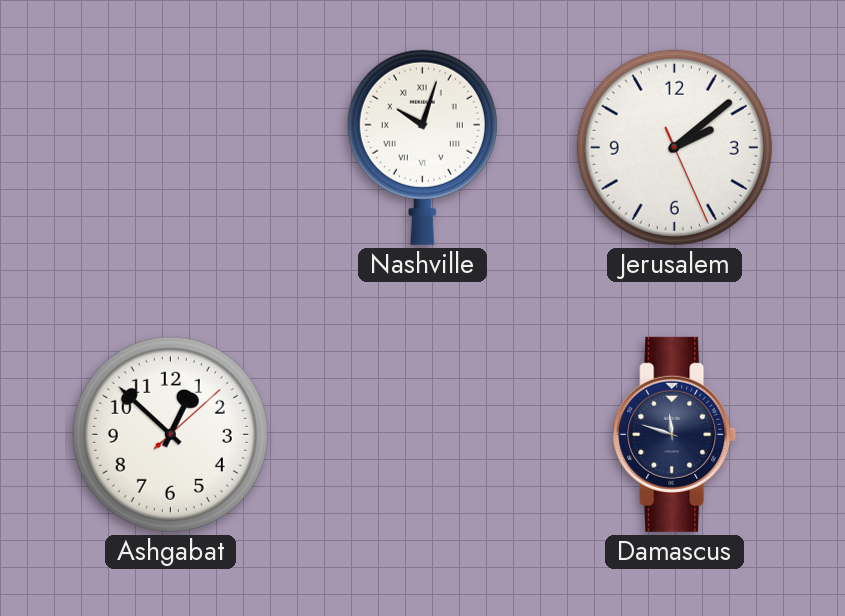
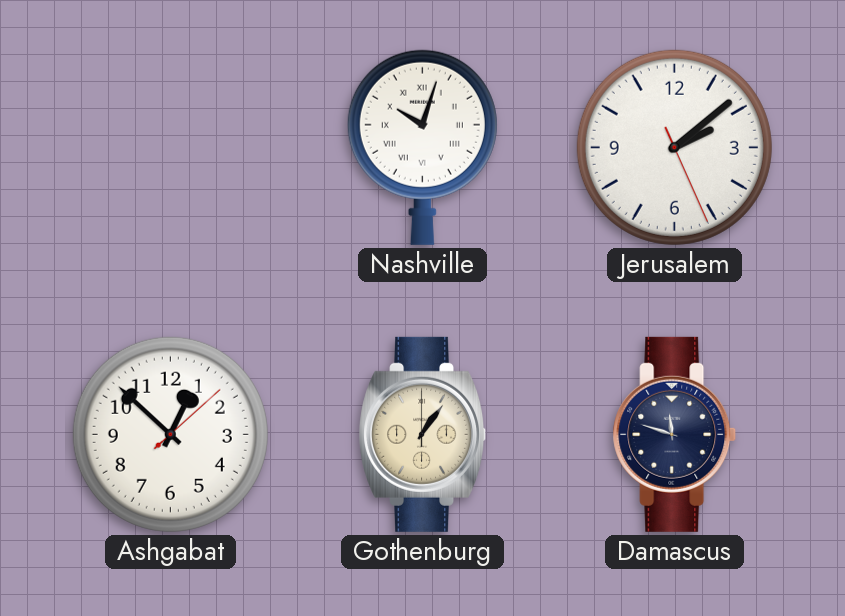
Gothenburg: none -> 1:06
